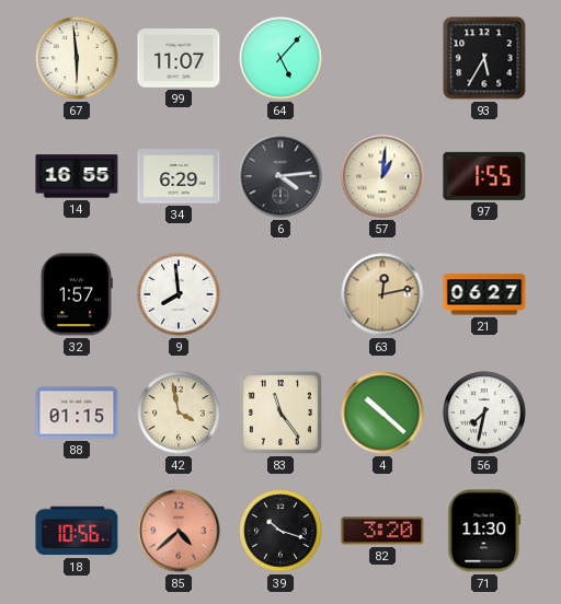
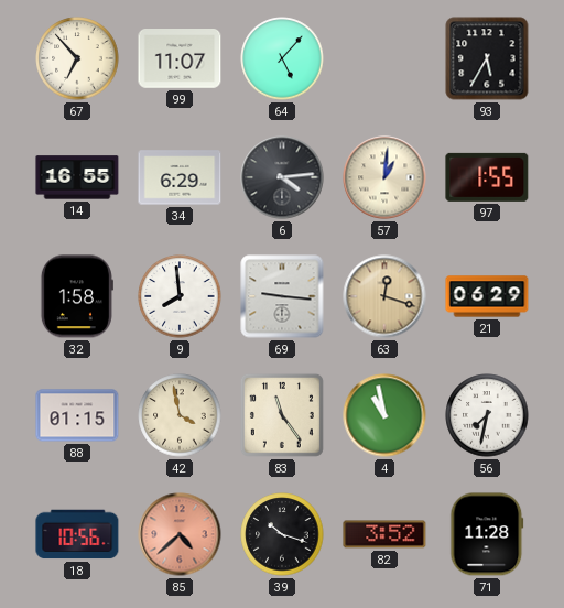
67: 5:59 -> 6:53
32: 1:57 -> 1:58
69: none -> 9:16
63: 12:13 -> 12:18
21: 06:27 -> 06:29
4: 10:22 -> 10:58
82: 3:20 -> 3:52
71: 11:30 -> 11:28
